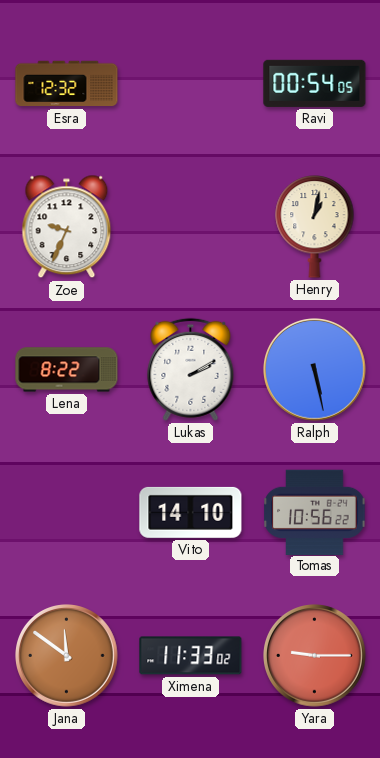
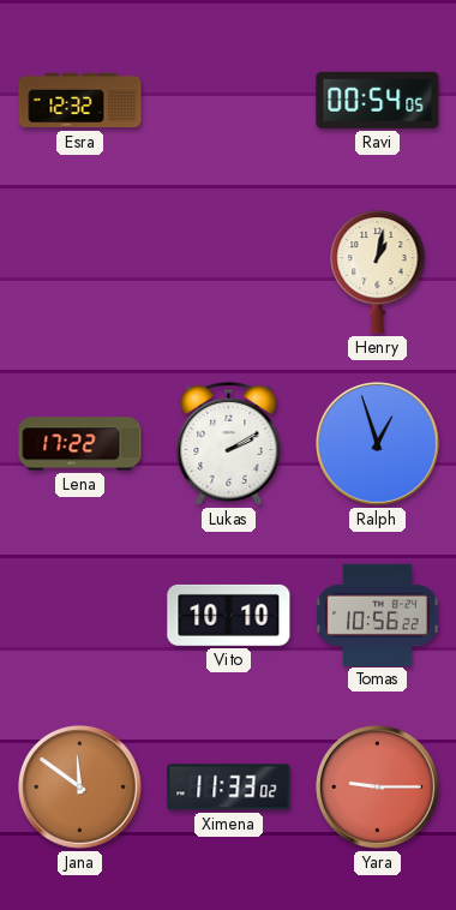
Zoe: 9:34 -> none
Lena: 8:22 -> 17:22
Ralph: 5:28 -> 12:57
Vito: 14:10 -> 10:10
